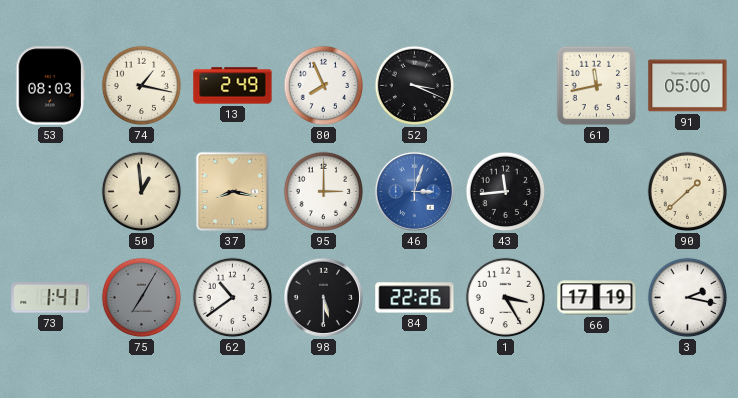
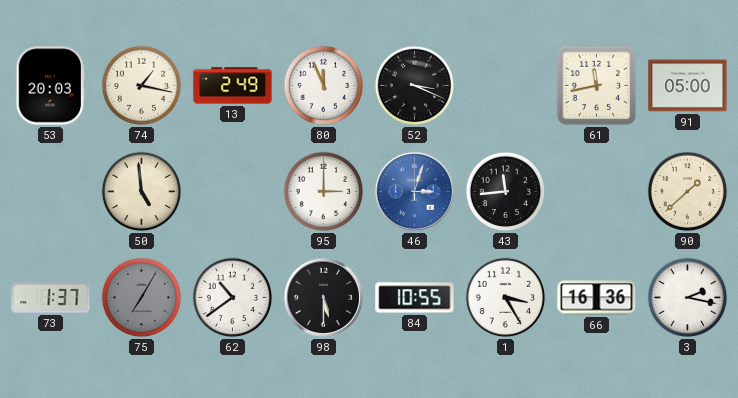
53: 08:03 -> 20:03
80: 7:56 -> 11:56
50: 12:59 -> 4:59
37: 8:17 -> none
73: 1:41 -> 1:37
84: 22:26 -> 10:55
66: 17:19 -> 16:36
